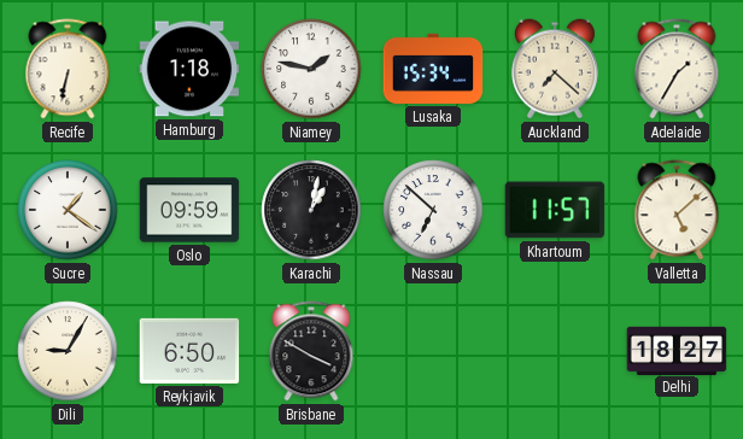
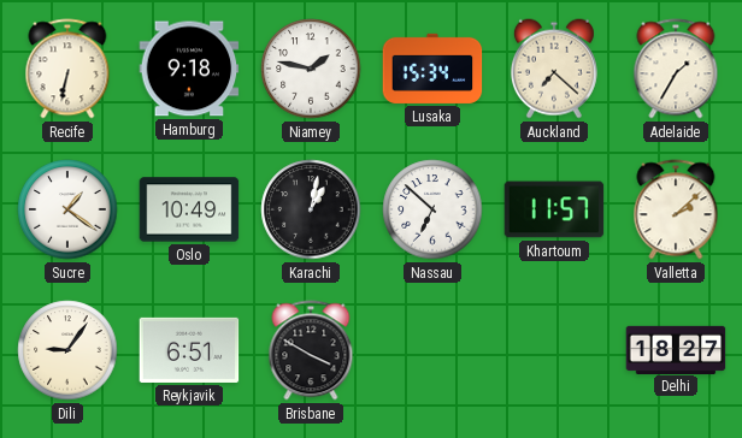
Hamburg: 1:18 -> 9:18
Oslo: 09:59 -> 10:49
Valletta: 5:08 -> 2:08
Dili: 9:05 -> 9:06
Reykjavik: 6:50 -> 6:51
